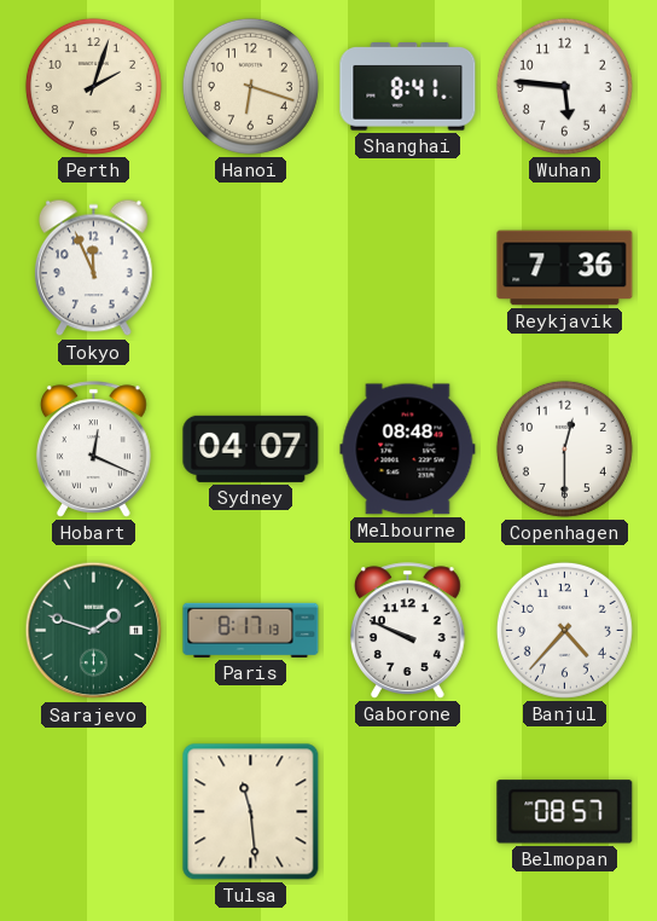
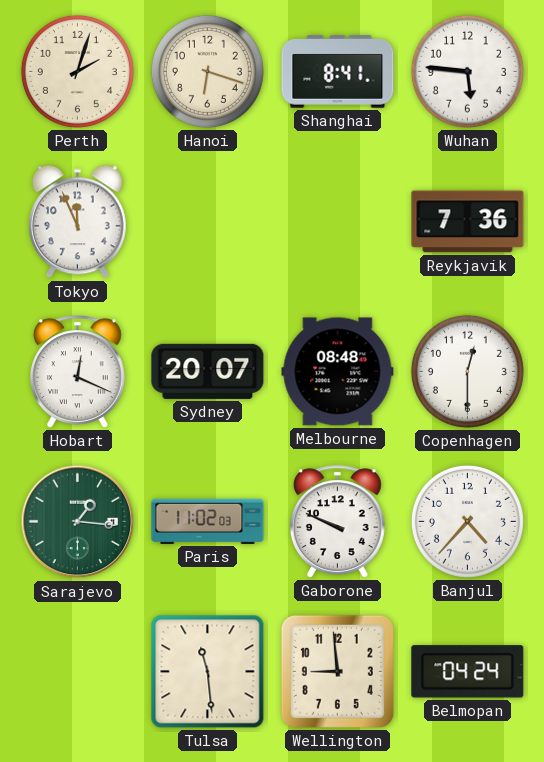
Sydney: 04:07 -> 20:07
Sarajevo: 1:48 -> 1:16
Paris: 8:17 -> 11:02
Wellington: none -> 8:59
Belmopan: 08:57 -> 04:24
